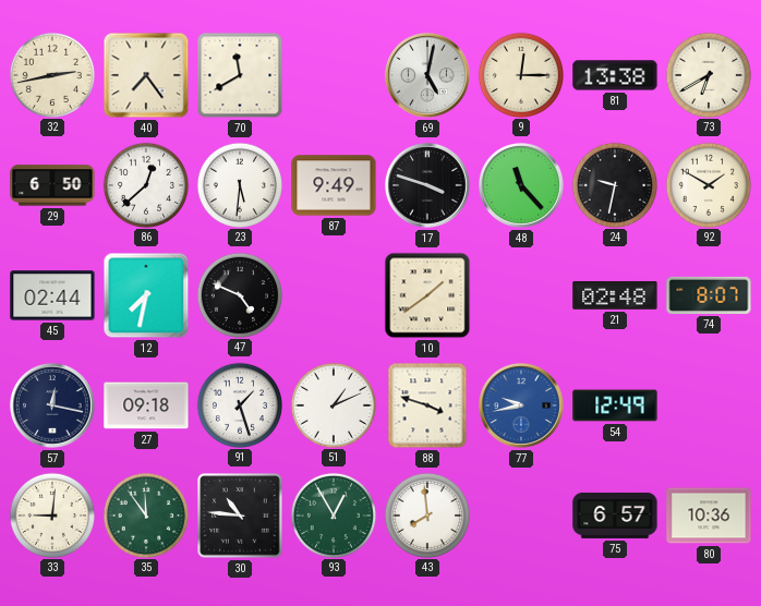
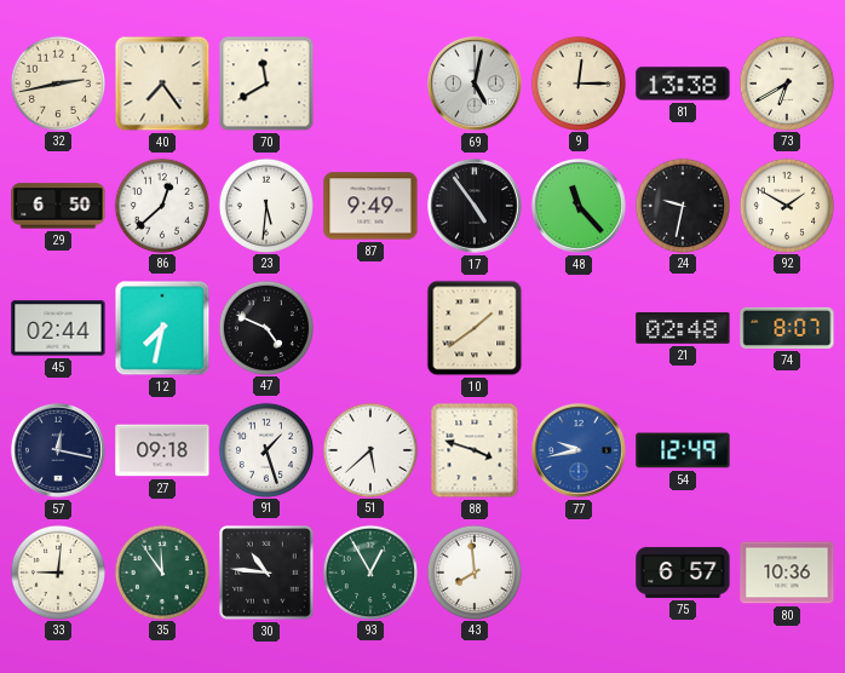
17: 3:48 -> 4:54
51: 1:11 -> 5:38
